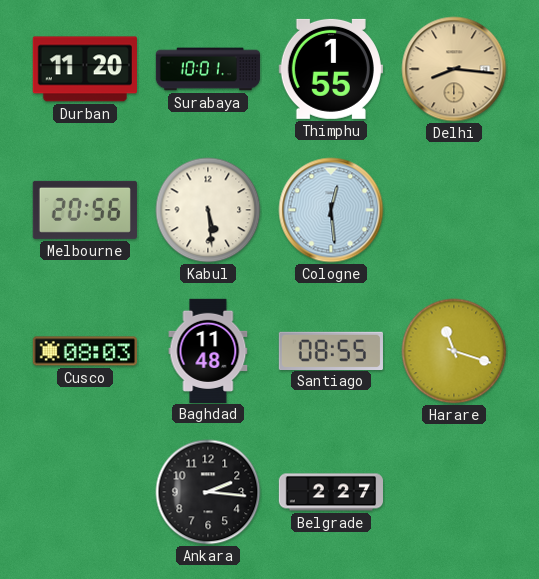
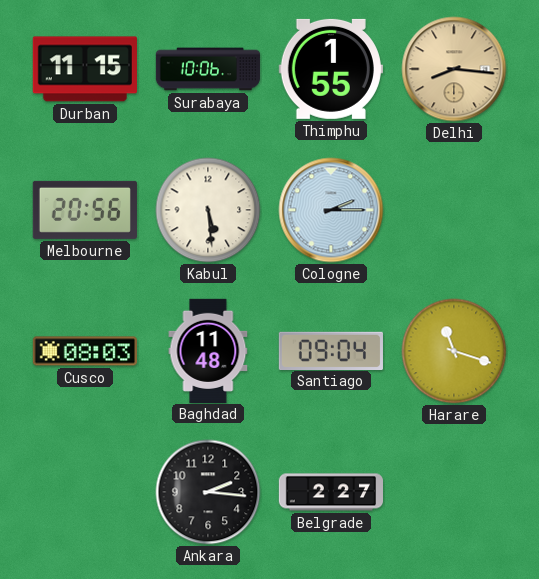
Durban: 11:20 -> 11:15
Surabaya: 10:01 -> 10:06
Cologne: 12:29 -> 2:15
Santiago: 08:55 -> 09:04
